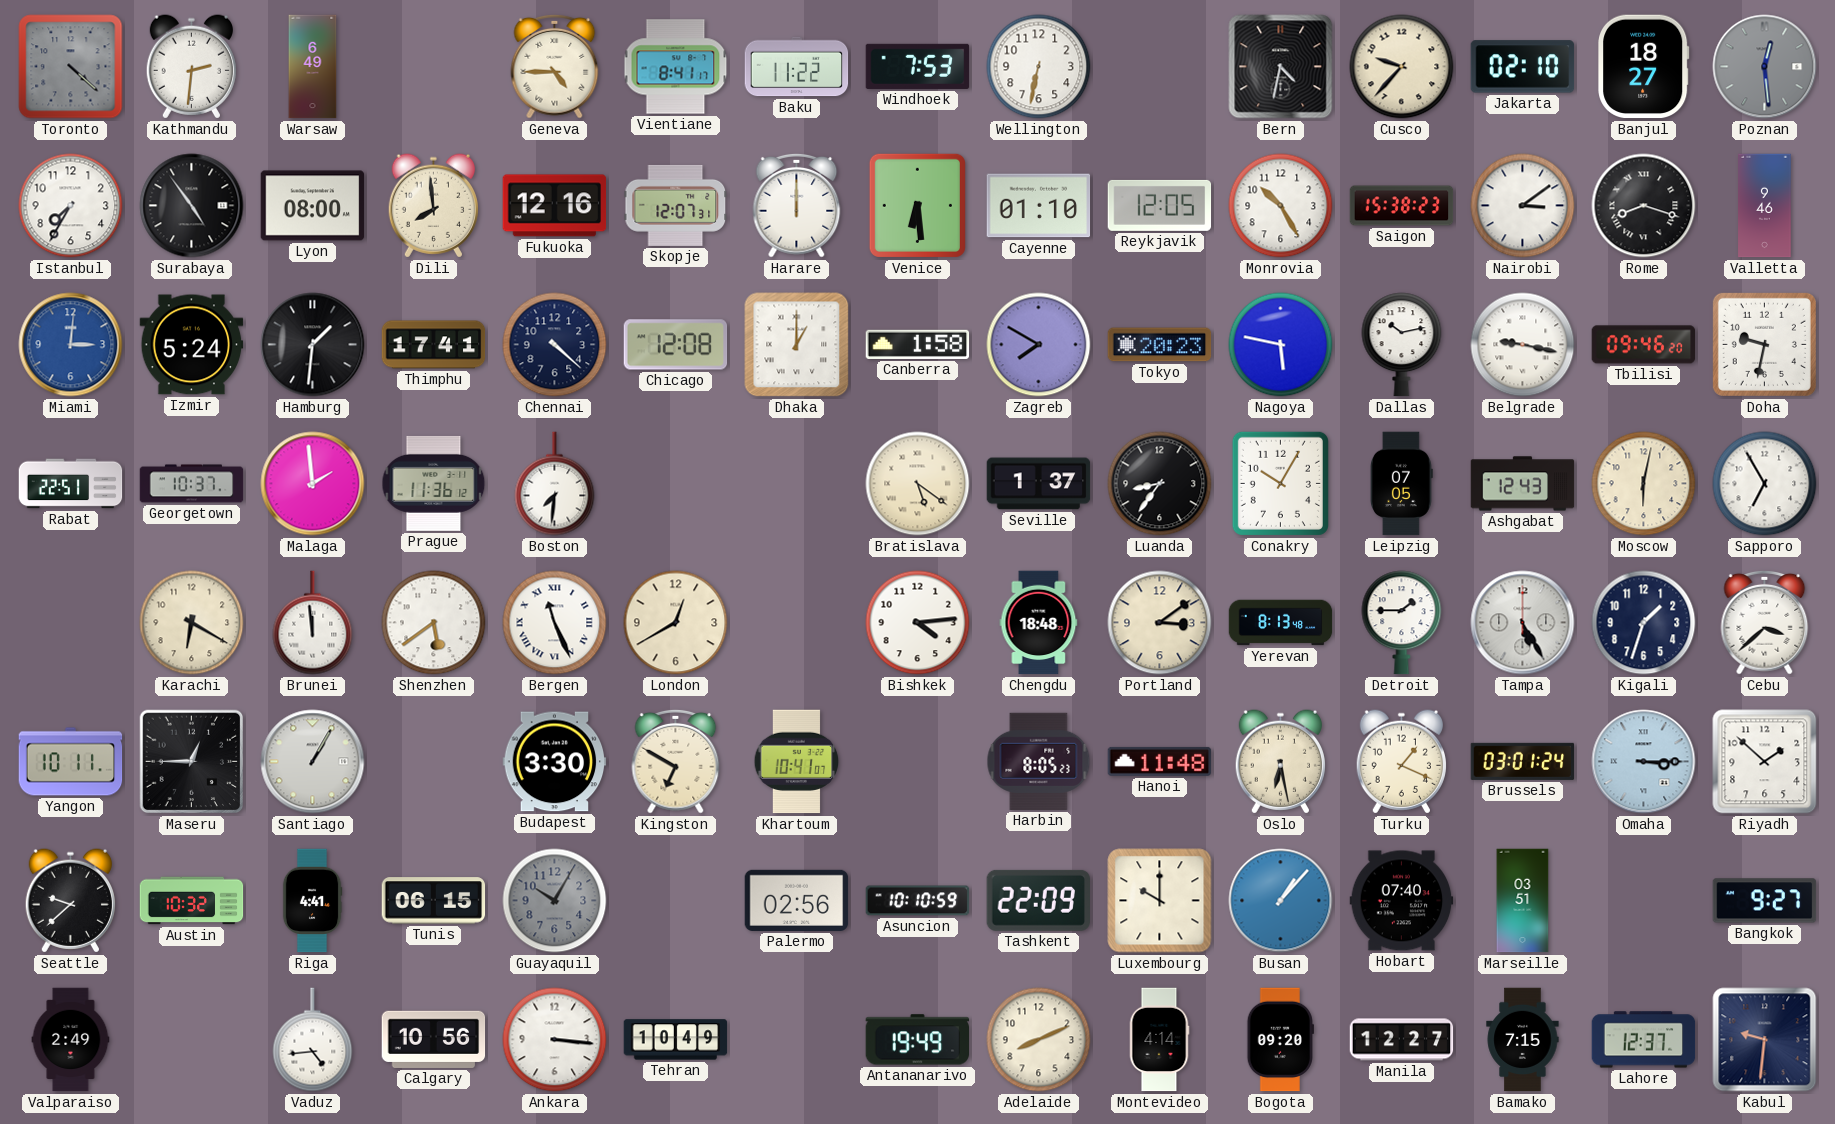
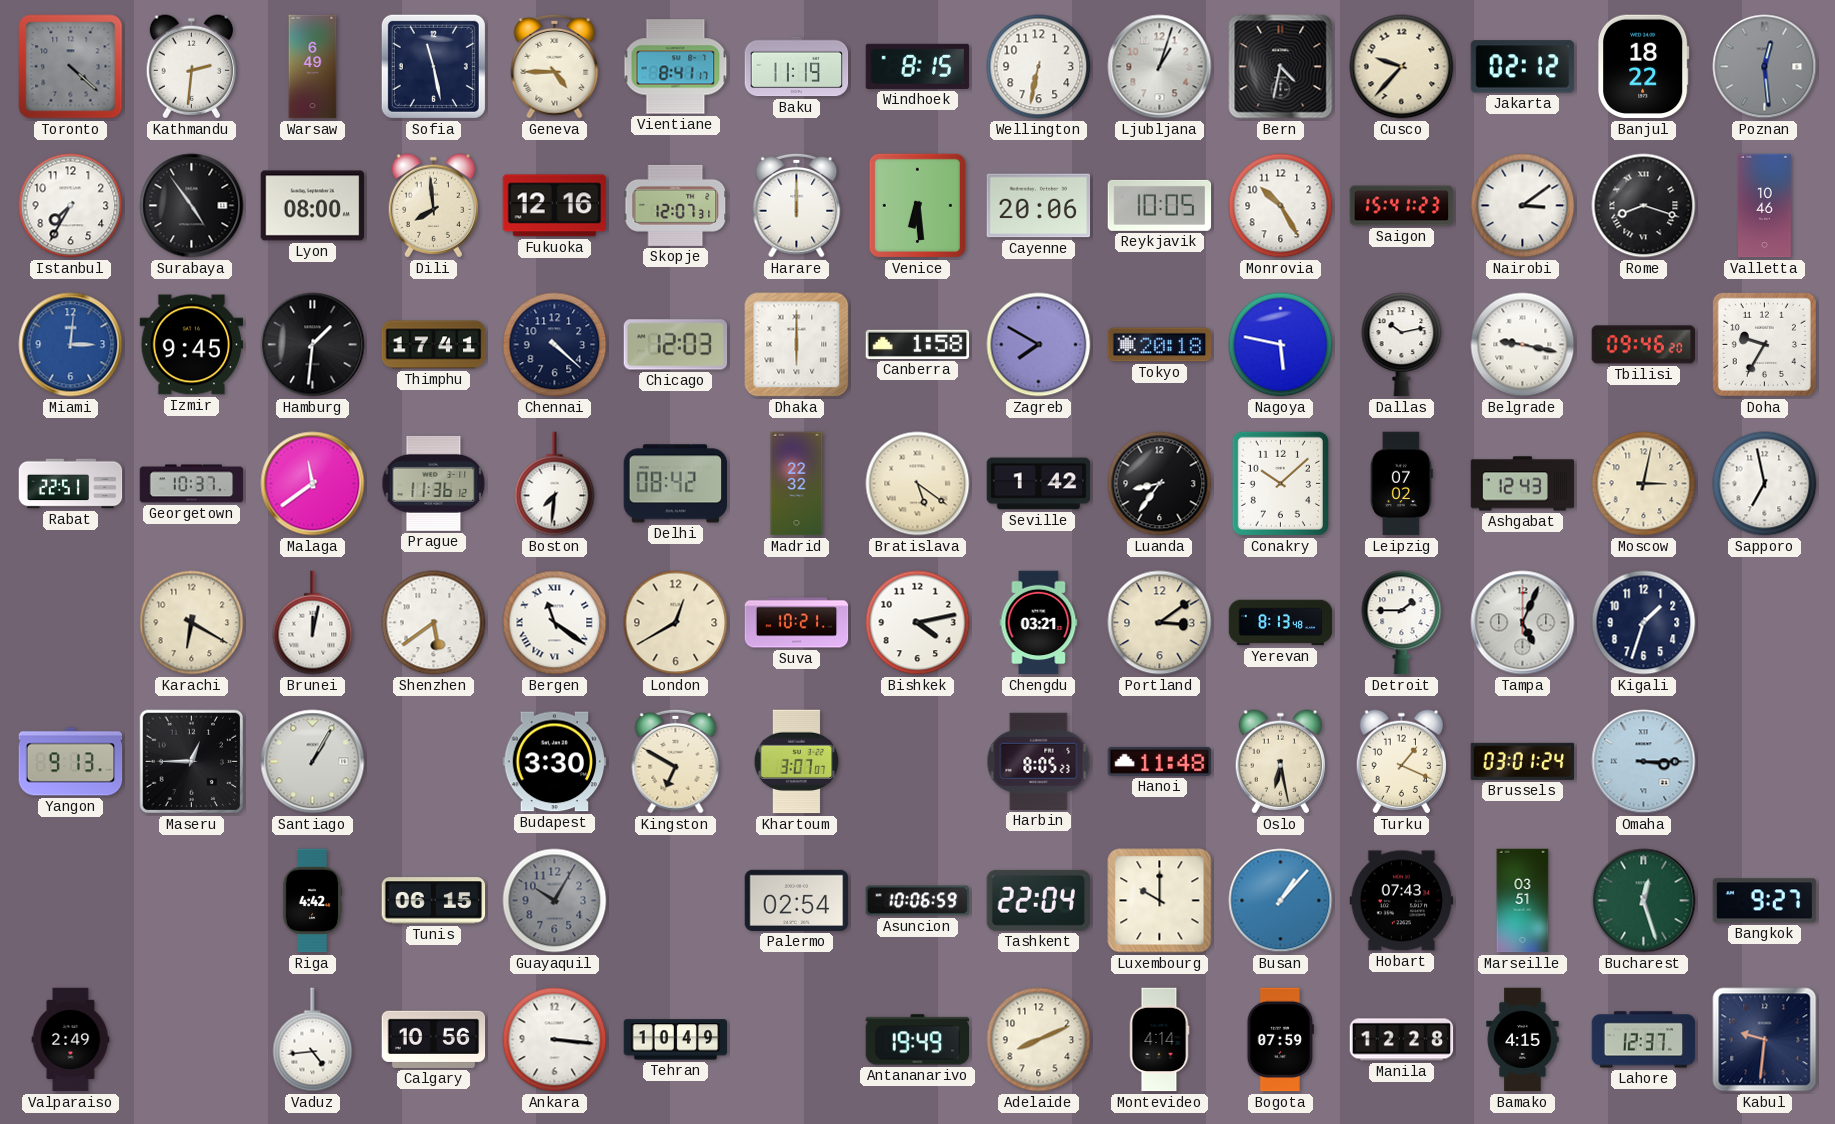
Sofia: none -> 11:28
Baku: 11:22 -> 11:19
Windhoek: 7:53 -> 8:15
Ljubljana: none -> 1:03
Jakarta: 02:10 -> 02:12
Banjul: 18:27 -> 18:22
Cayenne: 01:10 -> 20:06
Reykjavik: 12:05 -> 10:05
Saigon: 15:38 -> 15:41
Valletta: 9:46 -> 10:46
Izmir: 5:24 -> 9:45
Chicago: 12:08 -> 12:03
Dhaka: 1:00 -> 6:00
Tokyo: 20:23 -> 20:18
Doha: 9:32 -> 9:35
Malaga: 1:59 -> 11:39
Delhi: none -> 08:42
Madrid: none -> 22:32
Seville: 1:37 -> 1:42
Conakry: 10:05 -> 10:08
Leipzig: 07:05 -> 07:02
Moscow: 6:02 -> 3:02
Sapporo: 6:55 -> 6:58
Brunei: 11:59 -> 12:02
Bergen: 11:26 -> 11:21
Suva: none -> 10:21
Bishkek: 4:14 -> 4:13
Chengdu: 18:48 -> 03:21
Tampa: 5:25 -> 5:04
Cebu: 3:38 -> none
Yangon: 10:11 -> 9:13
Khartoum: 10:41 -> 3:07
Riyadh: 1:52 -> none
Seattle: 9:38 -> none
Austin: 10:32 -> none
Riga: 4:41 -> 4:42
Palermo: 02:56 -> 02:54
Asuncion: 10:10 -> 10:06
Tashkent: 22:09 -> 22:04
Hobart: 07:40 -> 07:43
Bucharest: none -> 12:27
Bogota: 09:20 -> 07:59
Manila: 12:27 -> 12:28
Bamako: 7:15 -> 4:15
